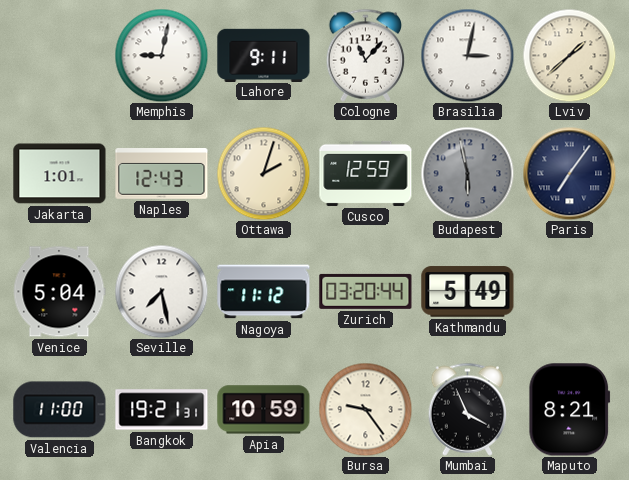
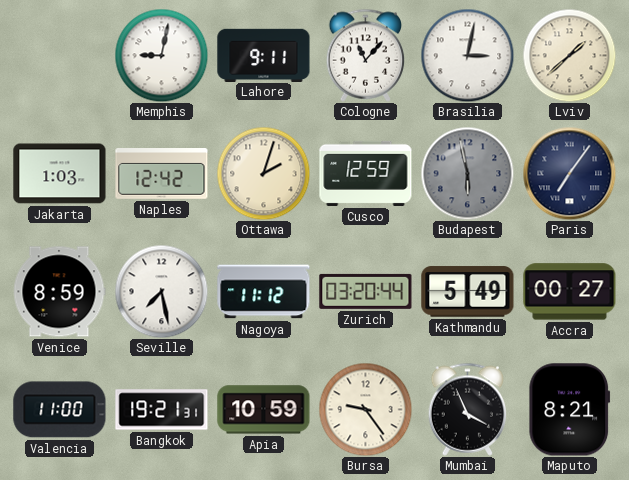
Jakarta: 1:01 -> 1:03
Naples: 12:43 -> 12:42
Venice: 5:04 -> 8:59
Accra: none -> 00:27
